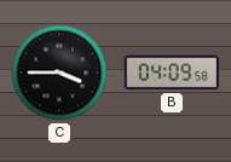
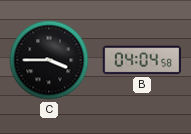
B: 04:09 -> 04:04
